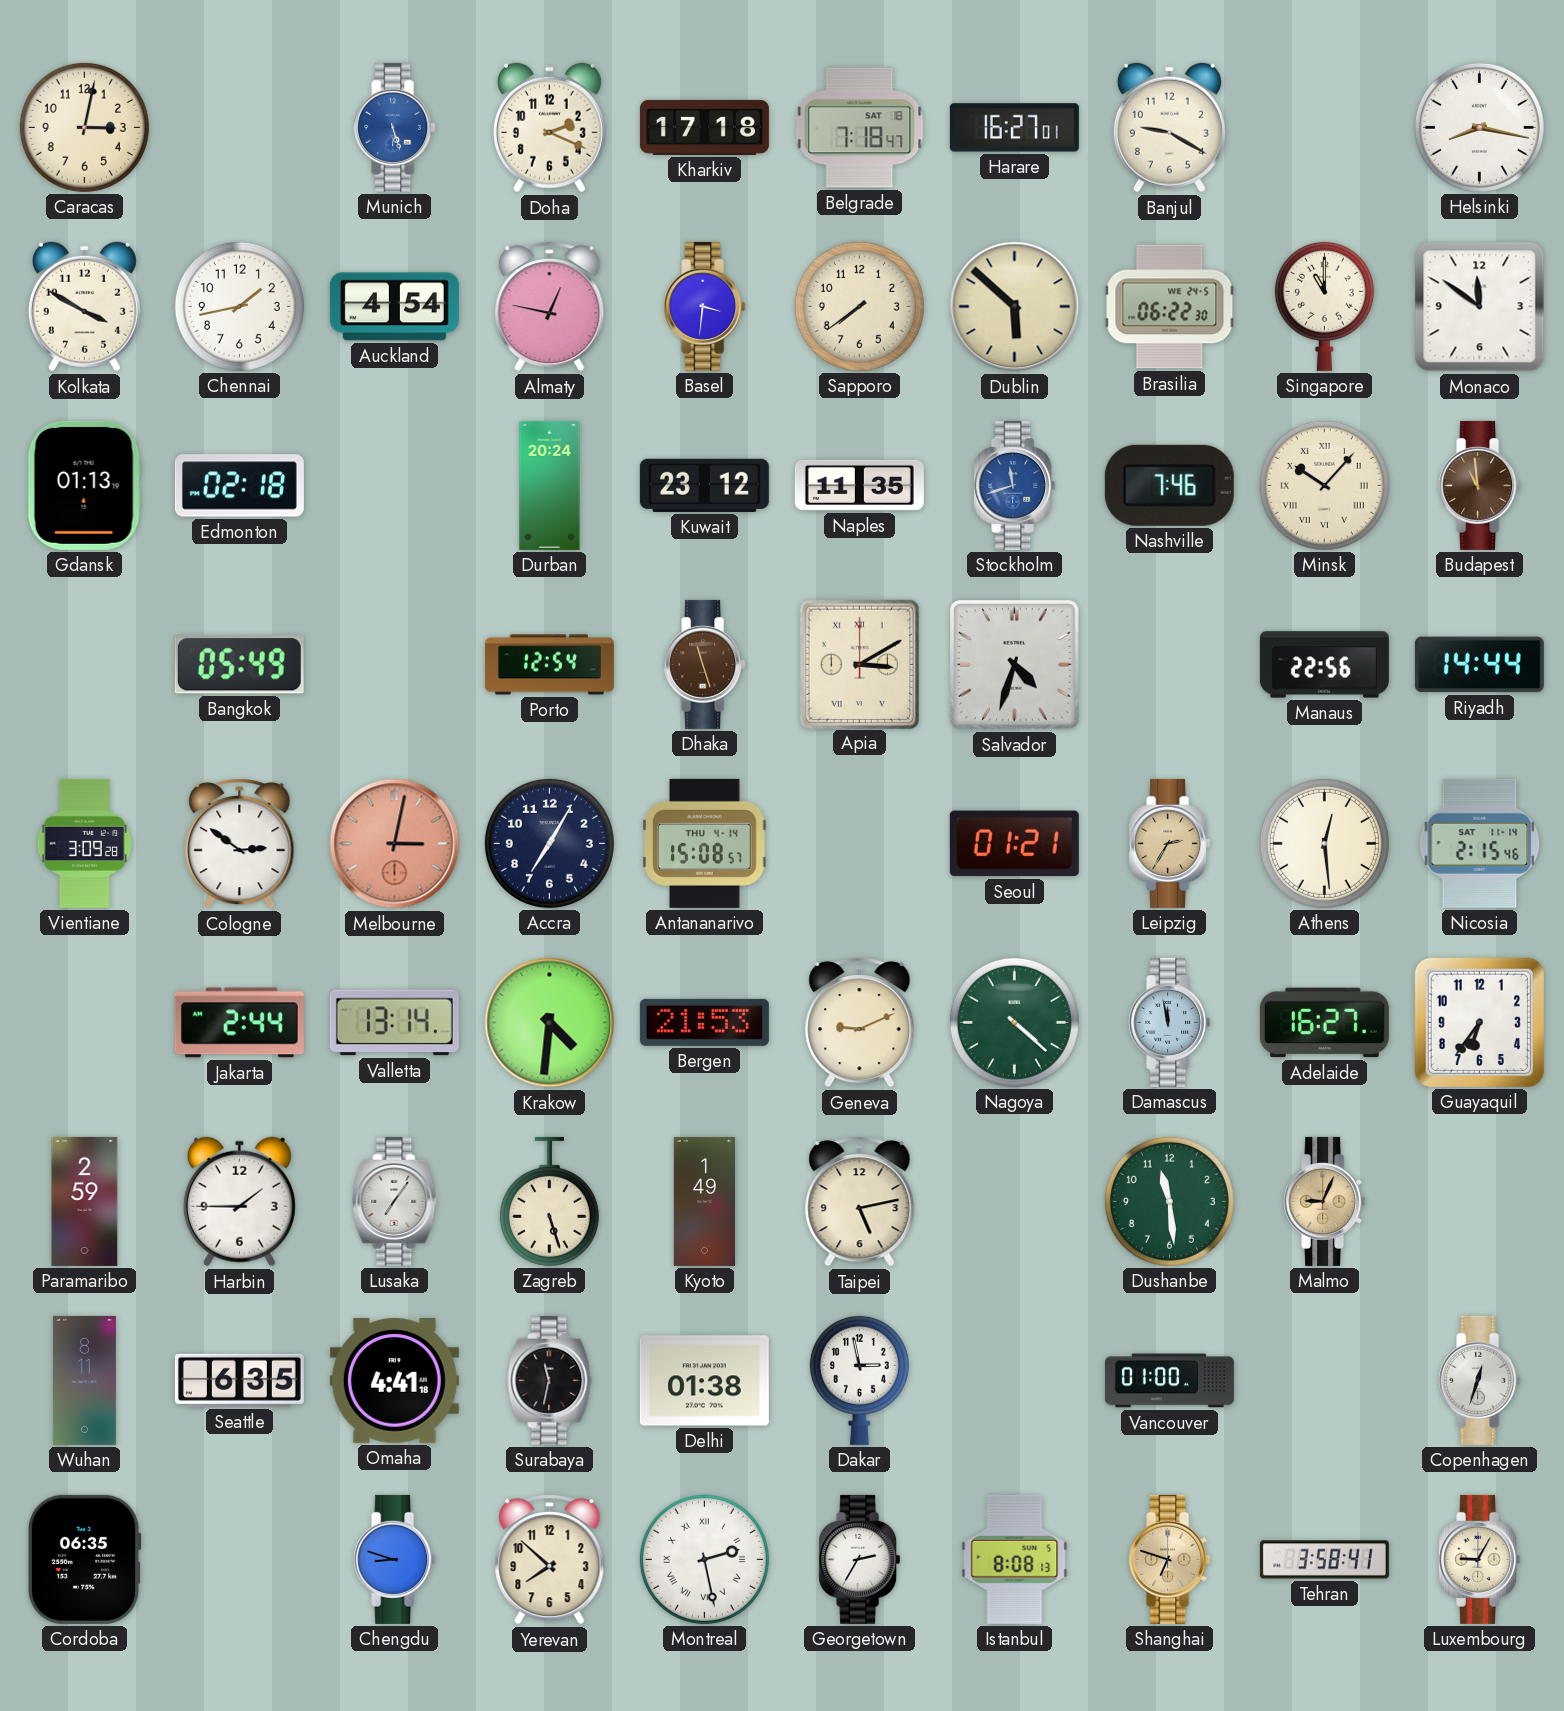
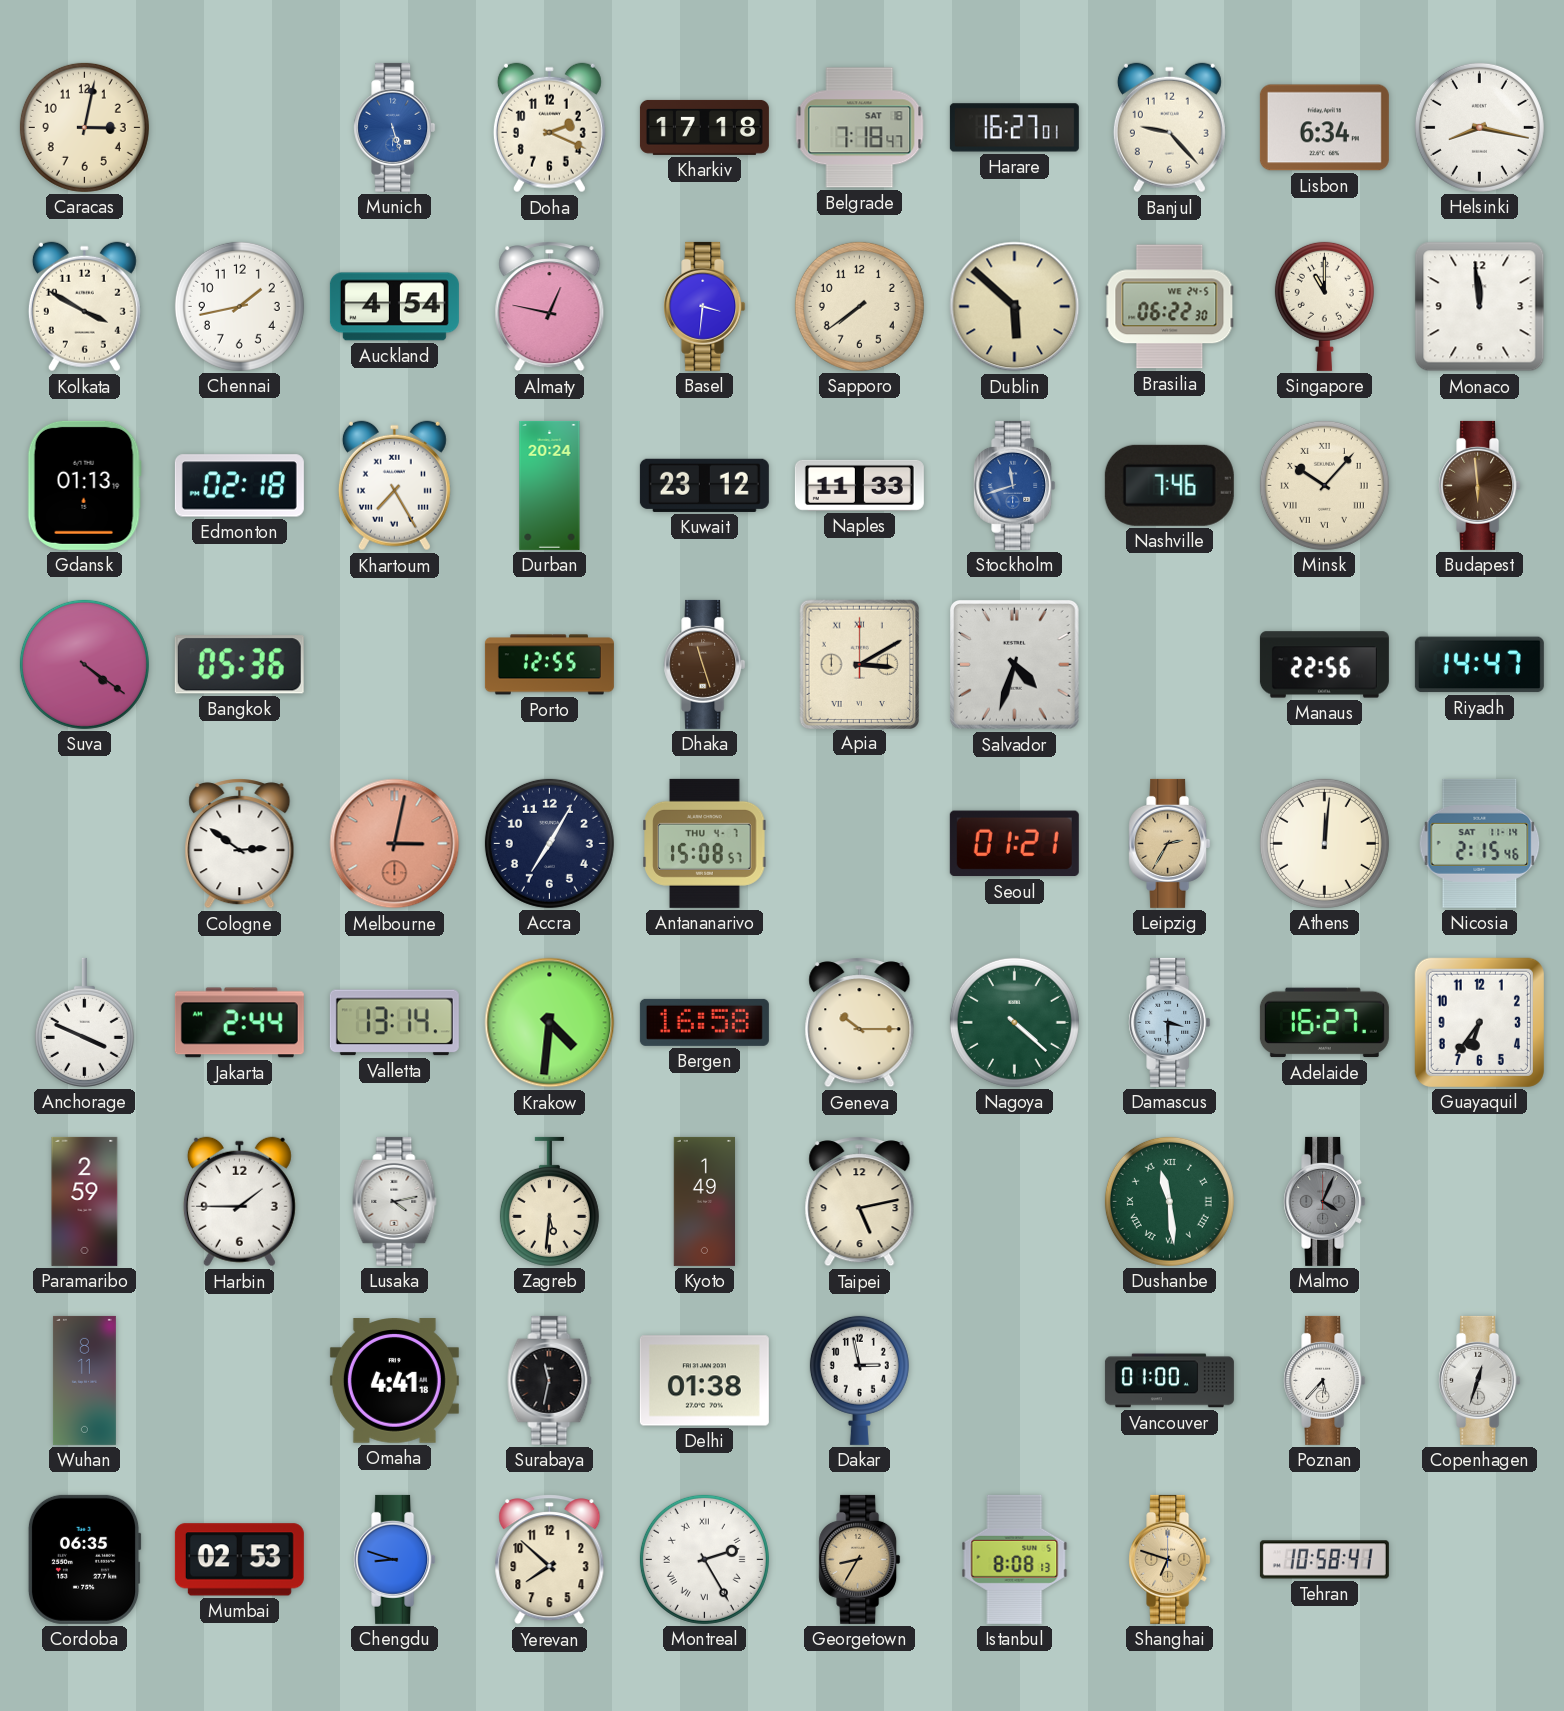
Banjul: 9:20 -> 9:23
Lisbon: none -> 6:34
Monaco: 11:51 -> 11:59
Khartoum: none -> 7:25
Naples: 11:35 -> 11:33
Budapest: 10:59 -> 5:59
Suva: none -> 4:21
Bangkok: 05:49 -> 05:36
Porto: 12:54 -> 12:55
Riyadh: 14:44 -> 14:47
Vientiane: 3:09 -> none
Antananarivo date: THU 4-14 -> THU 4-7
Athens: 12:29 -> 12:01
Anchorage: none -> 3:49
Bergen: 21:53 -> 16:58
Geneva: 9:11 -> 10:15
Damascus: 11:58 -> 3:30
Lusaka: 7:06 -> 4:13
Zagreb: 5:27 -> 5:31
Dushanbe numerals: Arabic -> Roman
Malmo: 9:04 -> 4:04
Malmo dial: champagne -> grey
Seattle: 6:35 -> none
Poznan: none -> 5:37
Mumbai: none -> 02:53
Montreal: 2:28 -> 2:25
Georgetown: 2:35 -> 8:35
Georgetown dial: white -> champagne
Tehran: 3:58 -> 10:58
Luxembourg: 9:05 -> none
